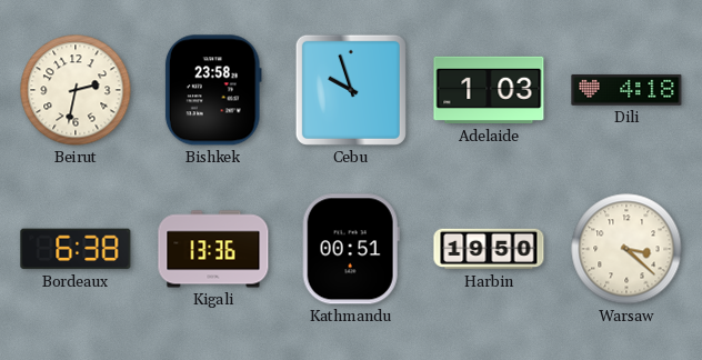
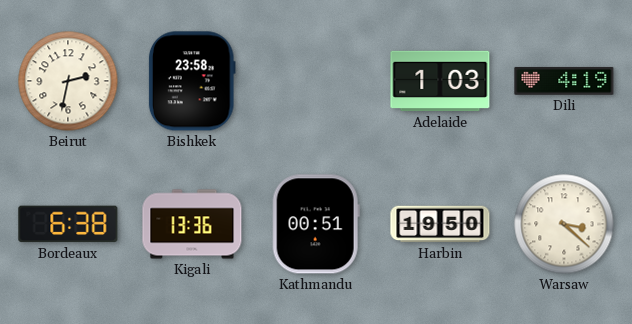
Cebu: 9:57 -> none
Dili: 4:18 -> 4:19
